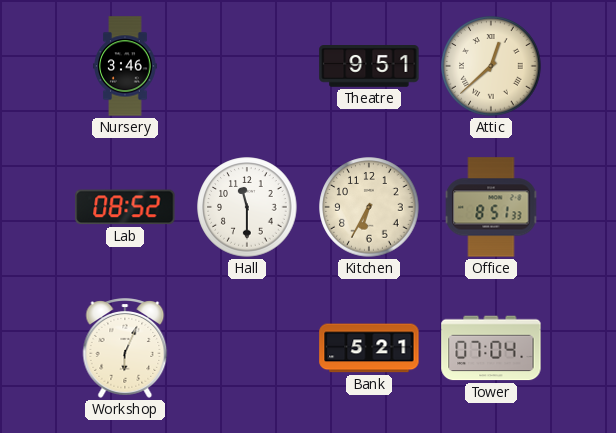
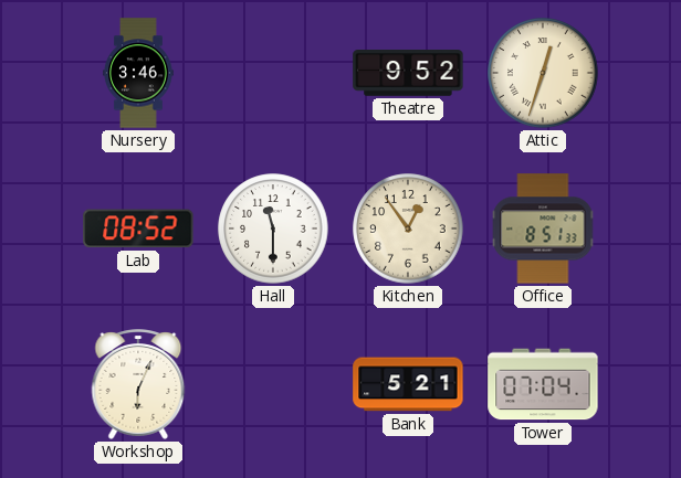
Theatre: 9:51 -> 9:52
Attic: 12:38 -> 12:33
Kitchen: 6:35 -> 12:54
